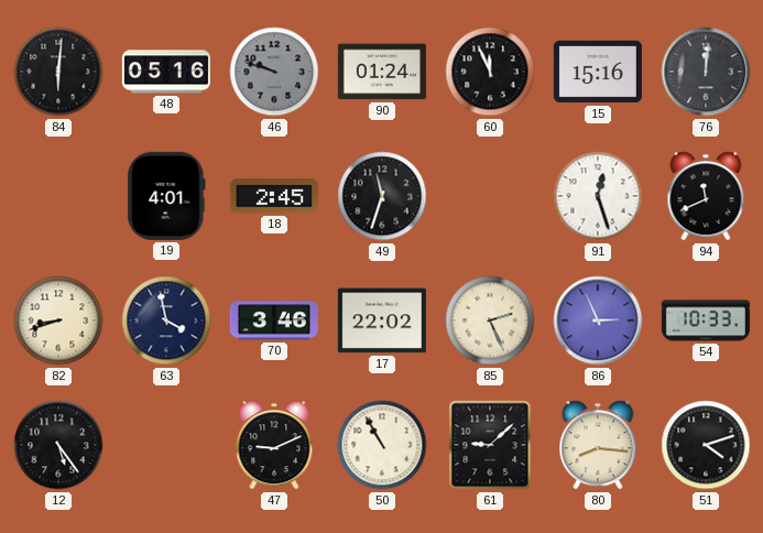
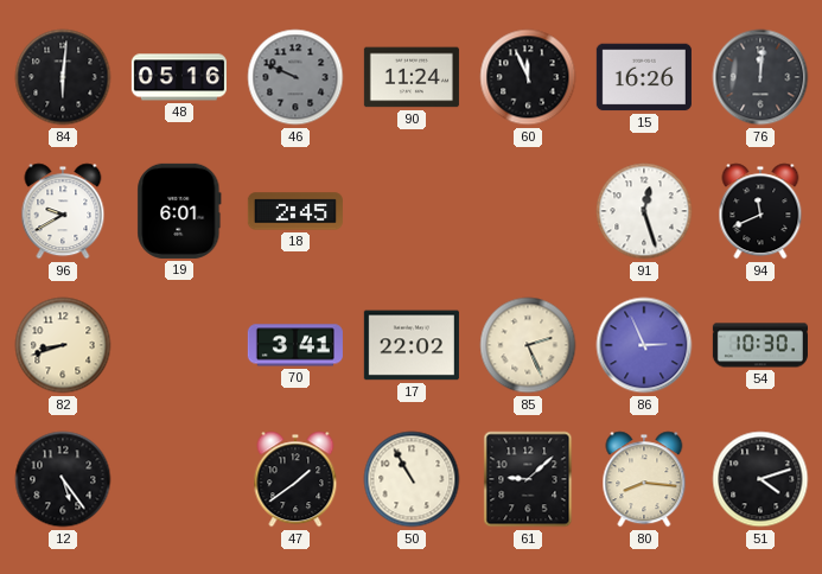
46: 9:48 -> 9:49
90: 01:24 -> 11:24
15: 15:16 -> 16:26
96: none -> 9:40
19: 4:01 -> 6:01
49: 11:33 -> none
63: 3:58 -> none
70: 3:46 -> 3:41
54: 10:33 -> 10:30
47: 9:11 -> 1:39
